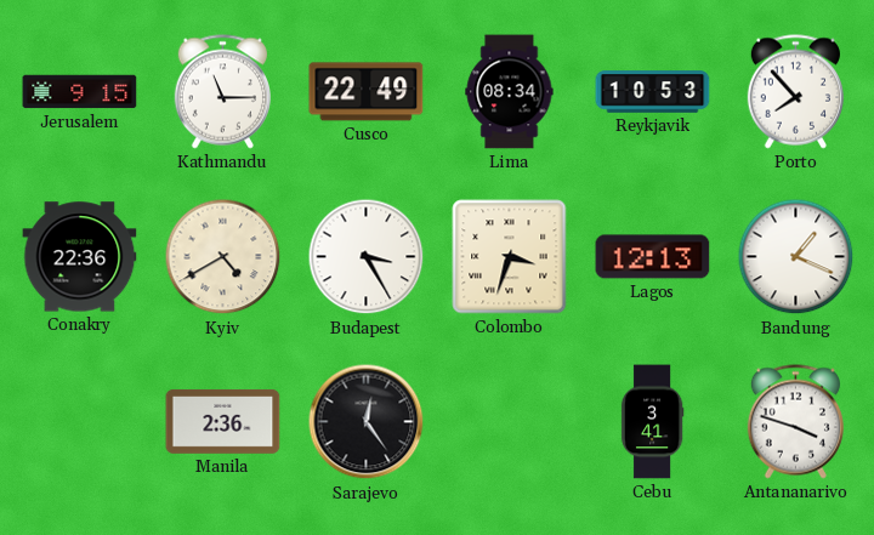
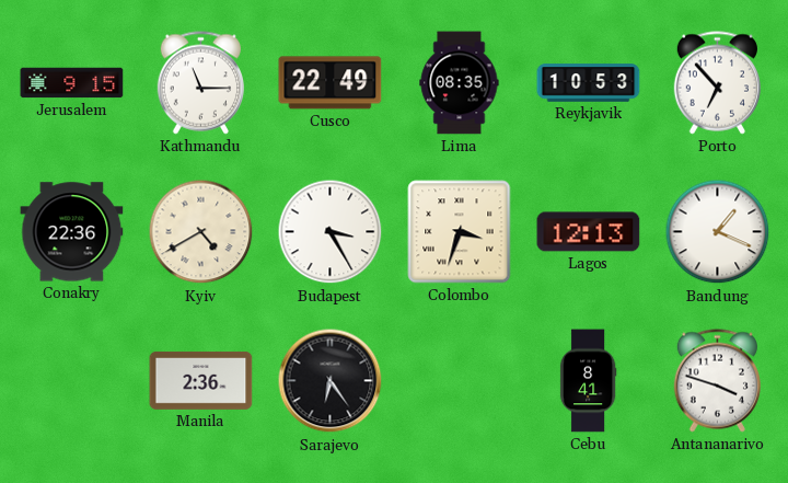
Lima: 08:34 -> 08:35
Porto: 7:53 -> 6:53
Sarajevo: 12:24 -> 6:24
Cebu: 3:41 -> 8:41
